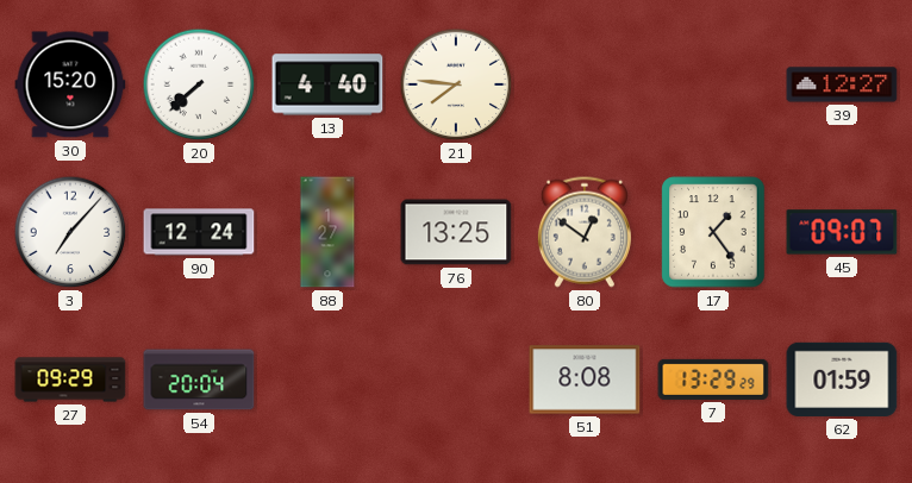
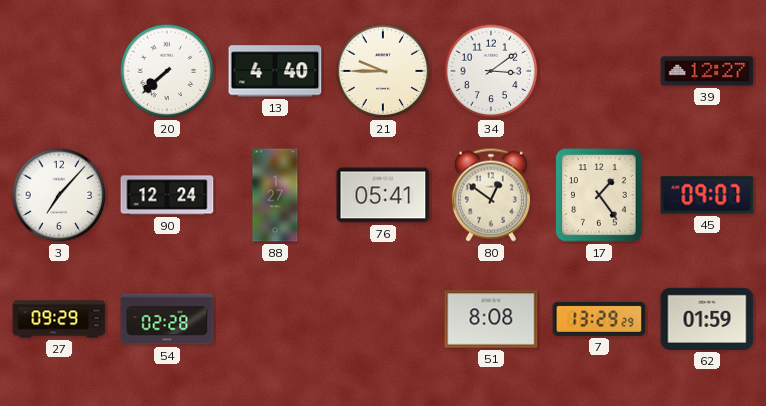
30: 15:20 -> none
21: 7:46 -> 9:45
34: none -> 3:09
76: 13:25 -> 05:41
54: 20:04 -> 02:28
